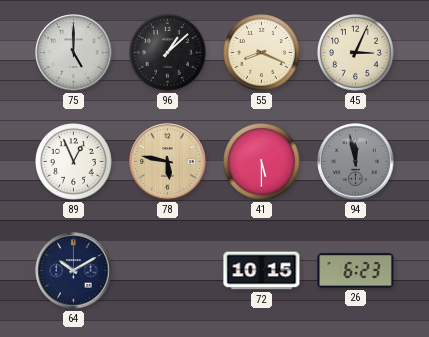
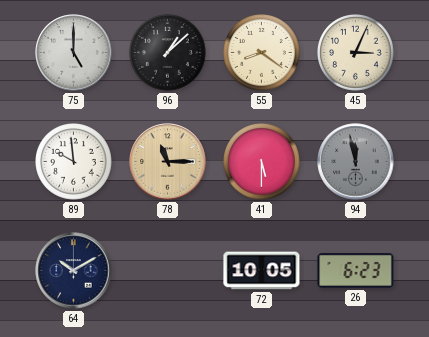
55: 8:19 -> 8:21
89: 12:56 -> 9:59
78: 5:47 -> 11:15
72: 10:15 -> 10:05
